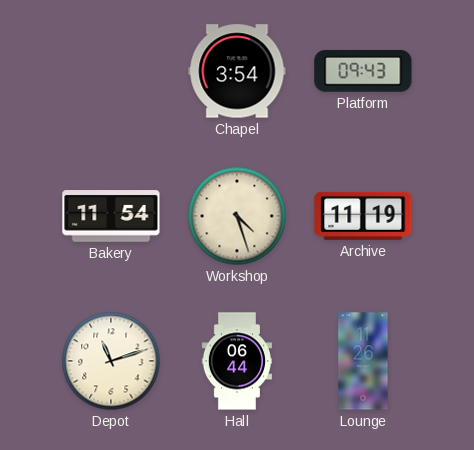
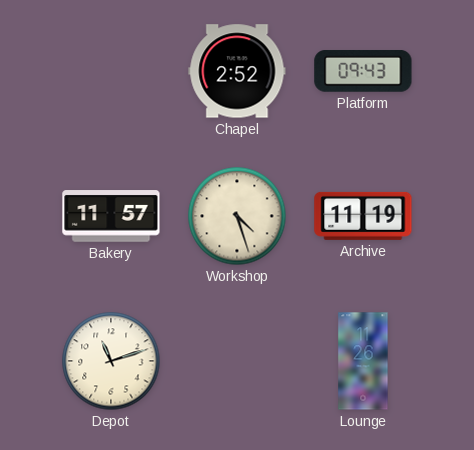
Chapel: 3:54 -> 2:52
Bakery: 11:54 -> 11:57
Hall: 06:44 -> none
